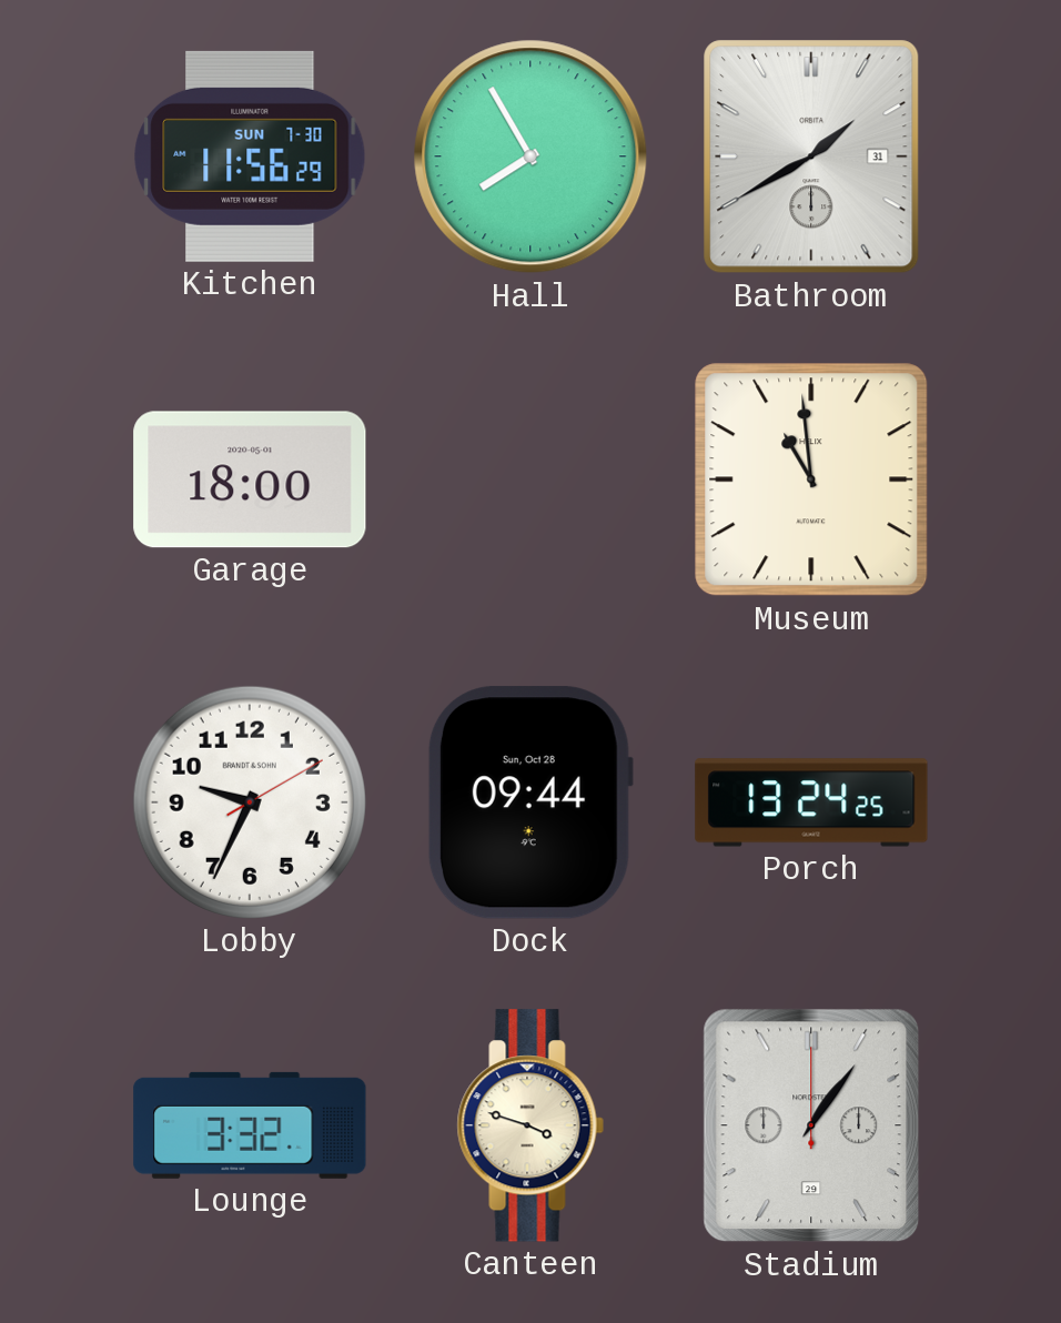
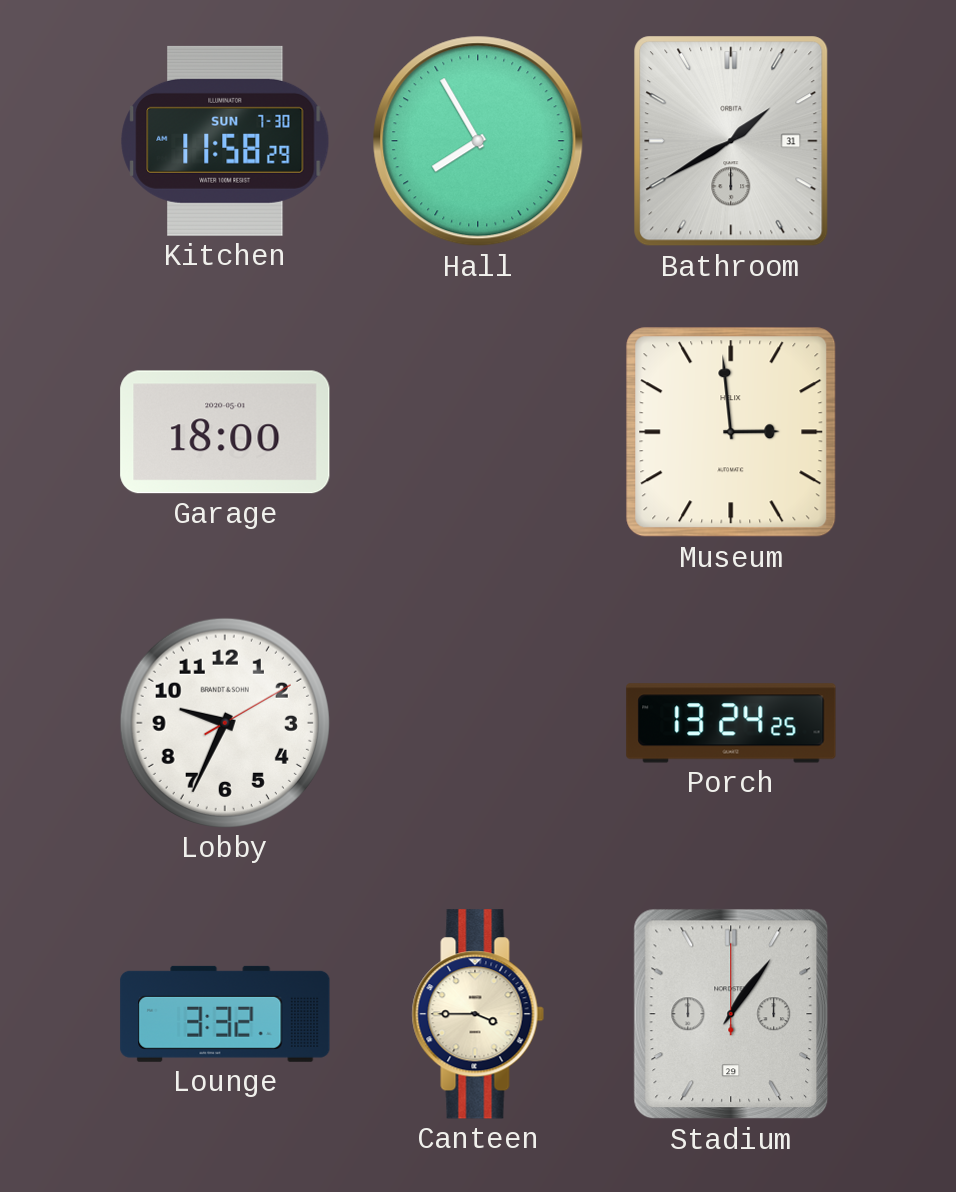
Kitchen: 11:56 -> 11:58
Museum: 10:59 -> 2:59
Dock: 09:44 -> none
Canteen: 3:48 -> 3:45
